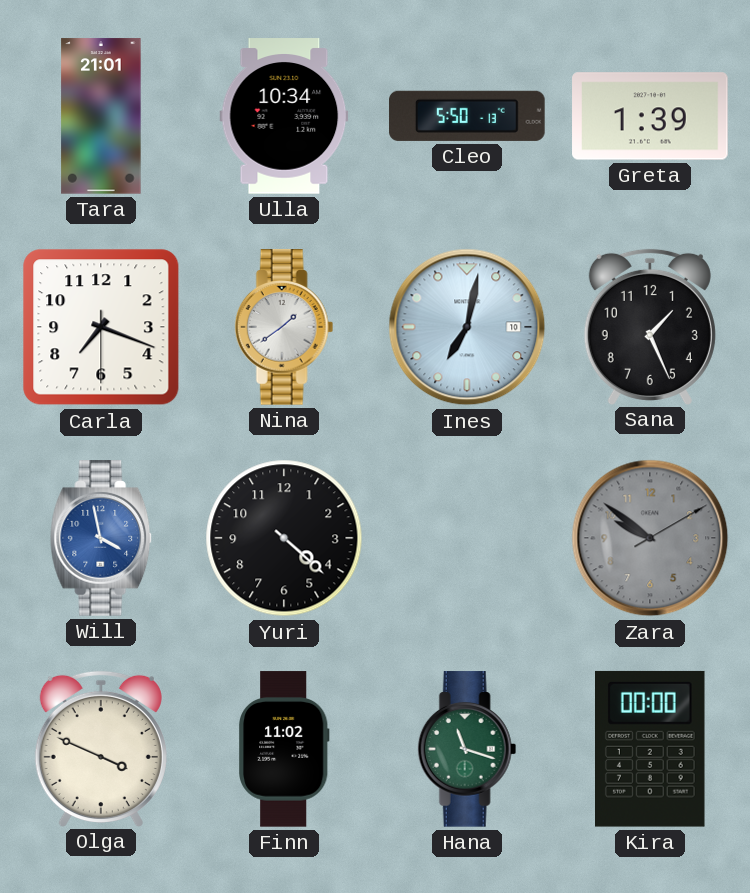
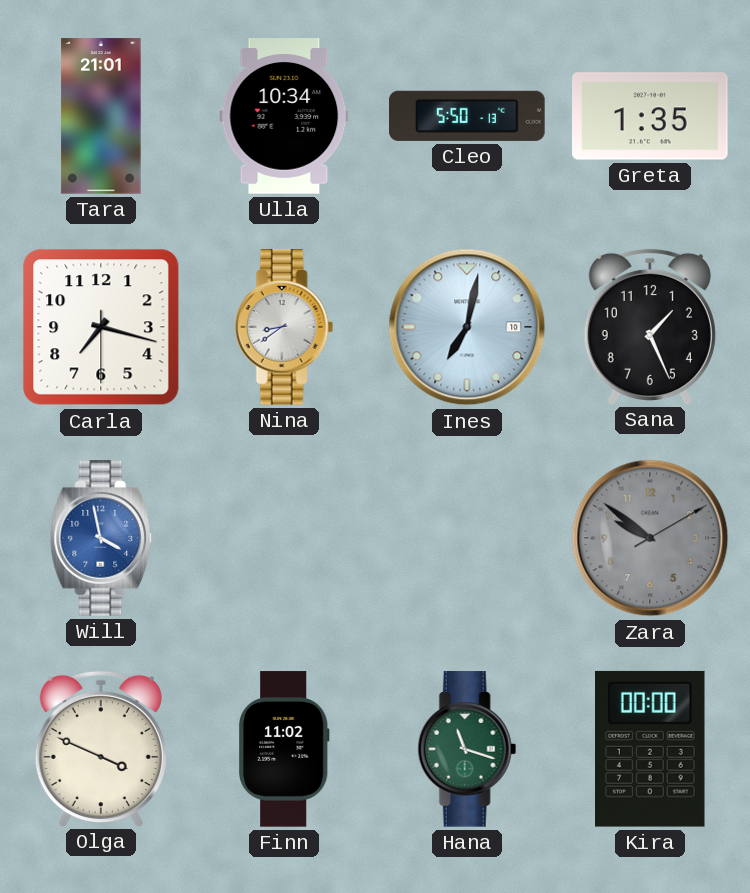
Greta: 1:39 -> 1:35
Carla: 7:18 -> 7:17
Nina: 1:39 -> 8:39
Yuri: 4:22 -> none
